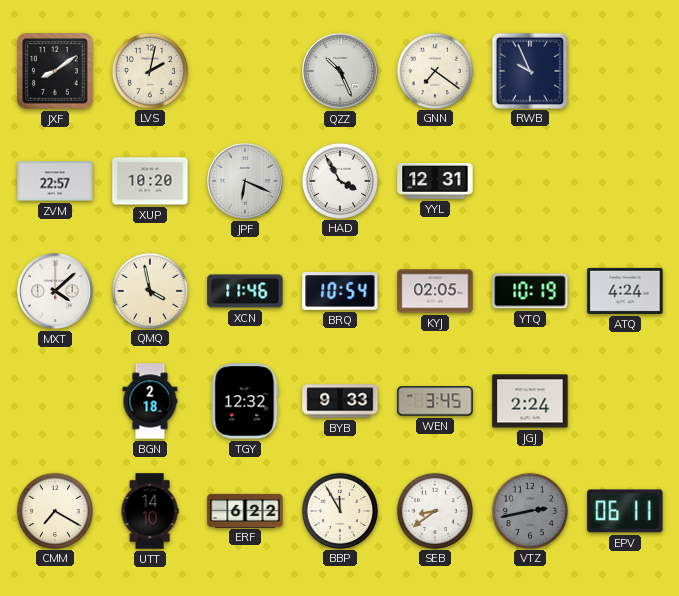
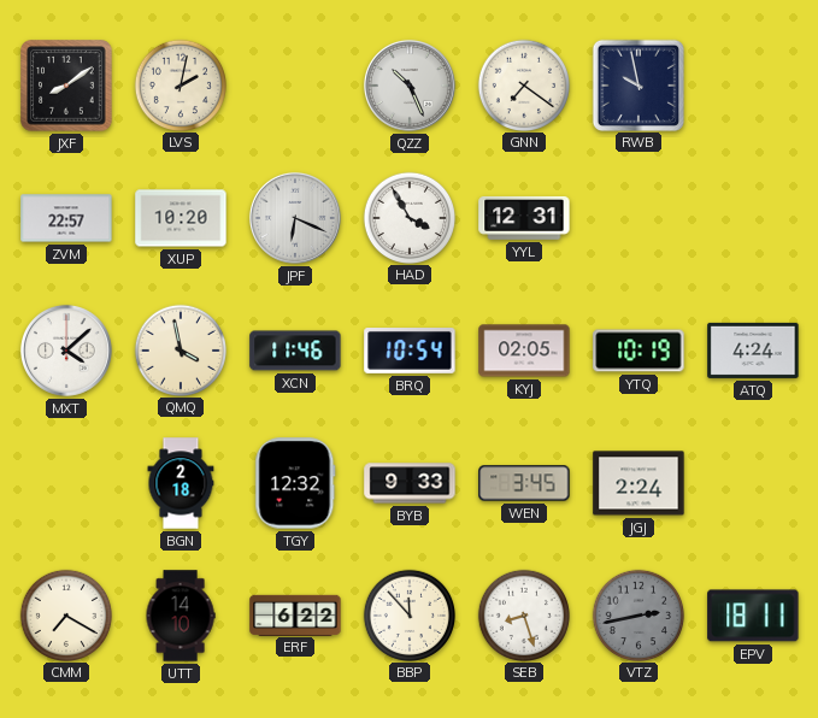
RWB: 9:56 -> 9:58
BBP: 11:55 -> 11:53
SEB: 8:39 -> 8:27
EPV: 06:11 -> 18:11
